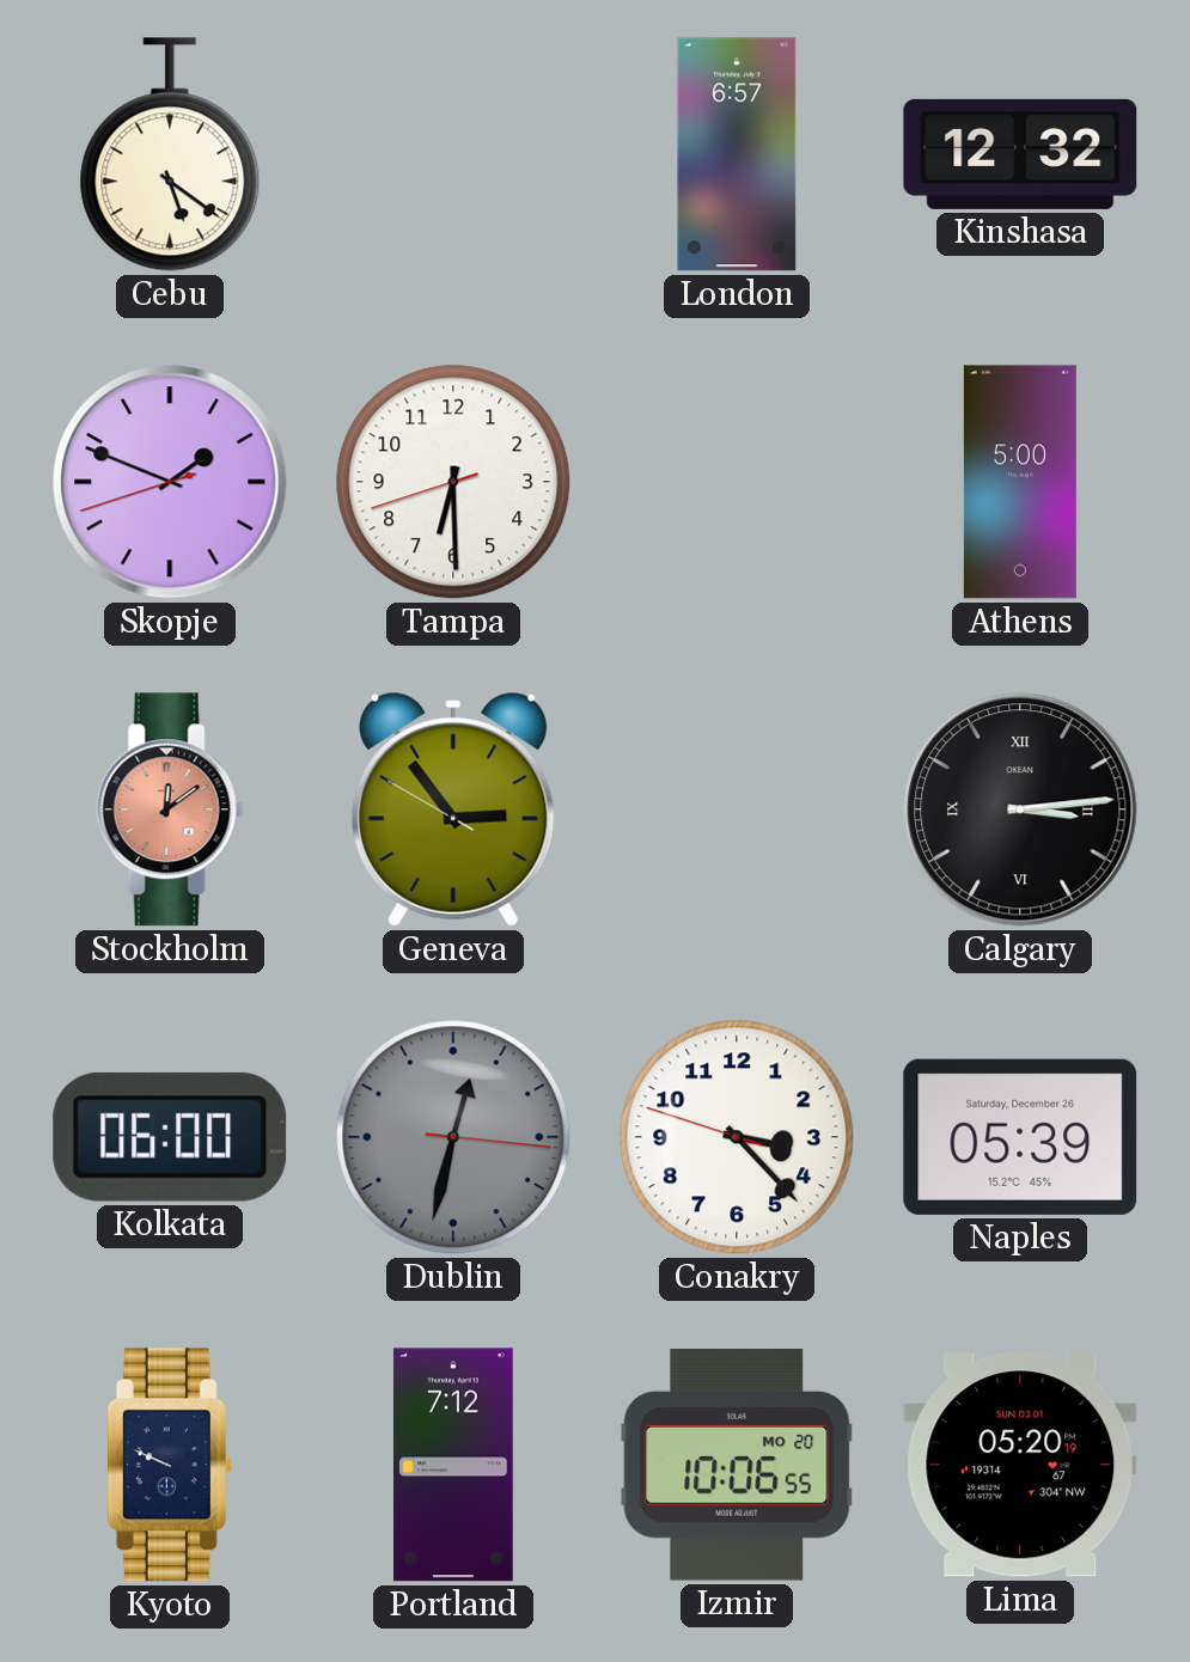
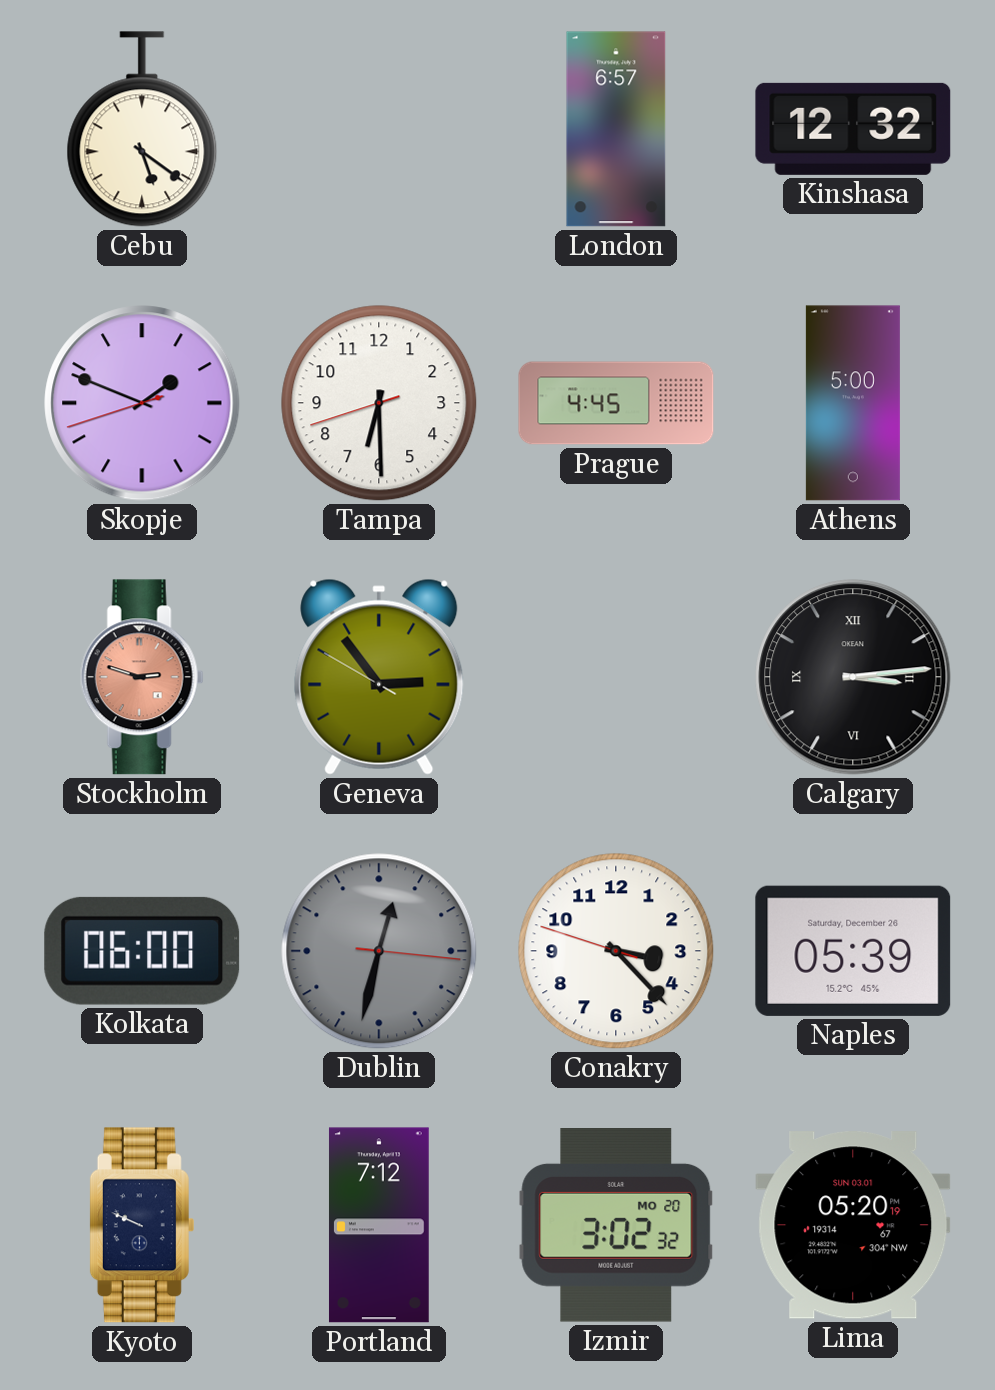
Prague: none -> 4:45
Stockholm: 12:09 -> 2:48
Izmir: 10:06 -> 3:02
